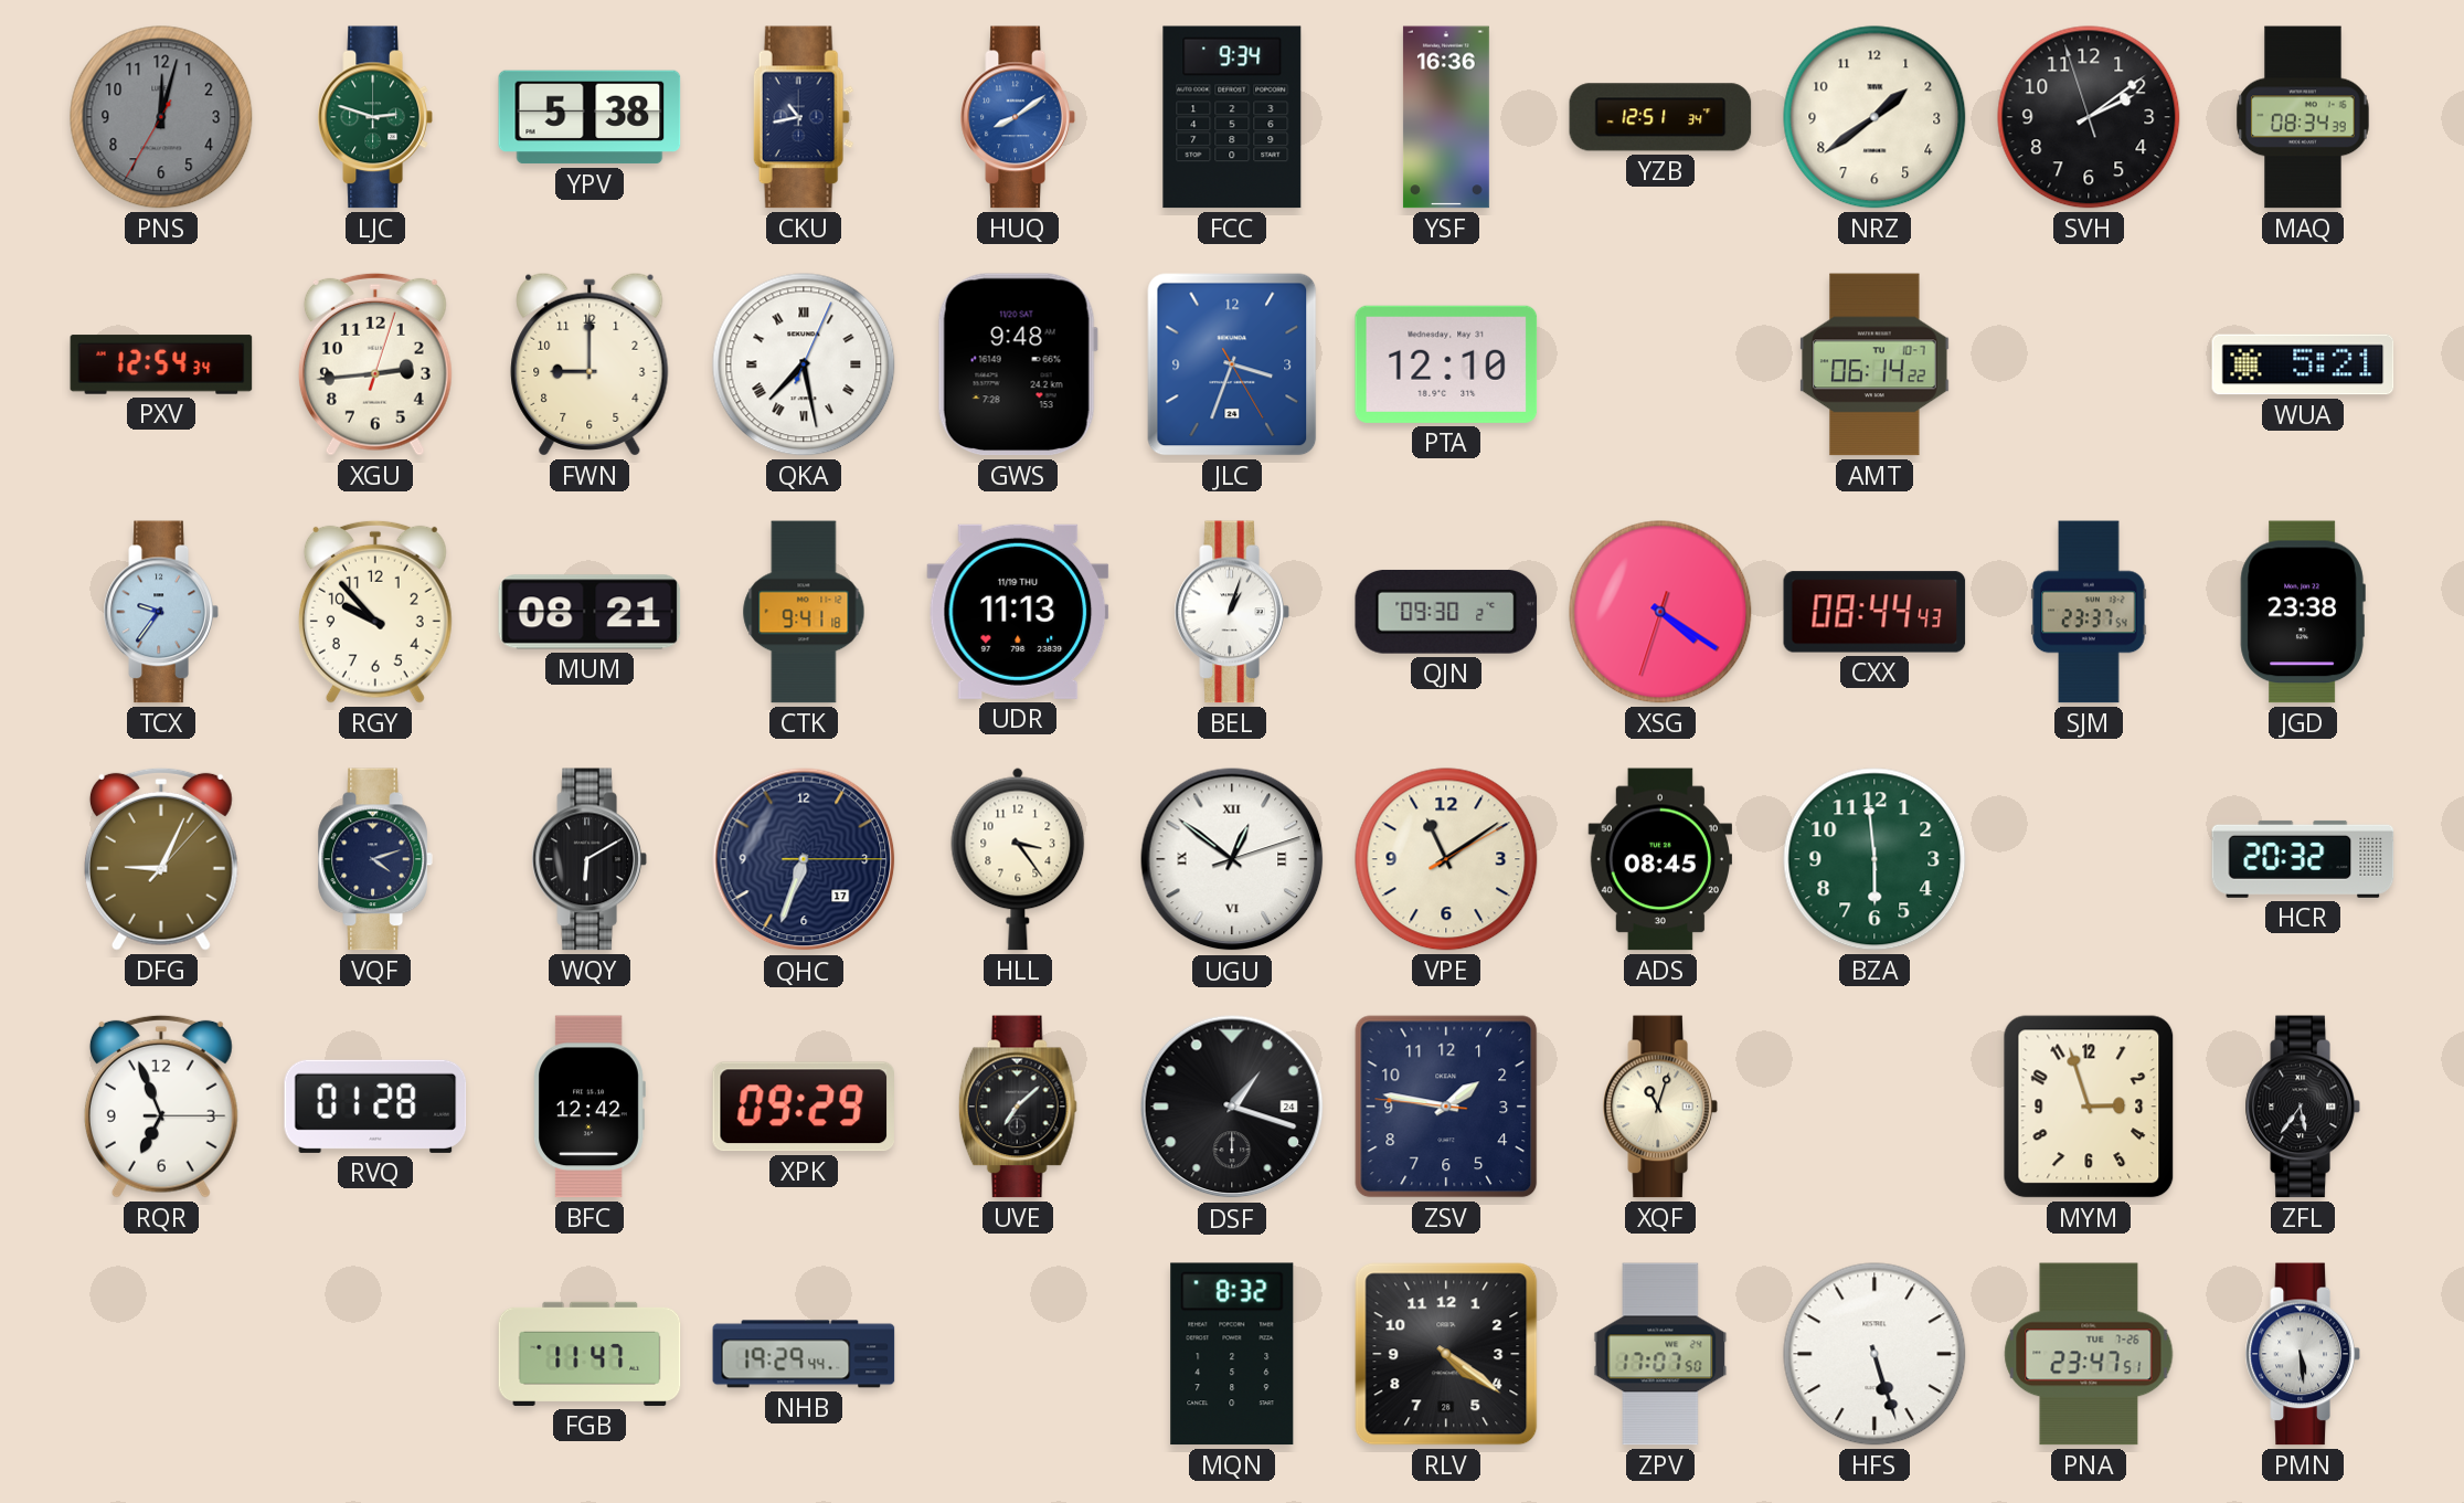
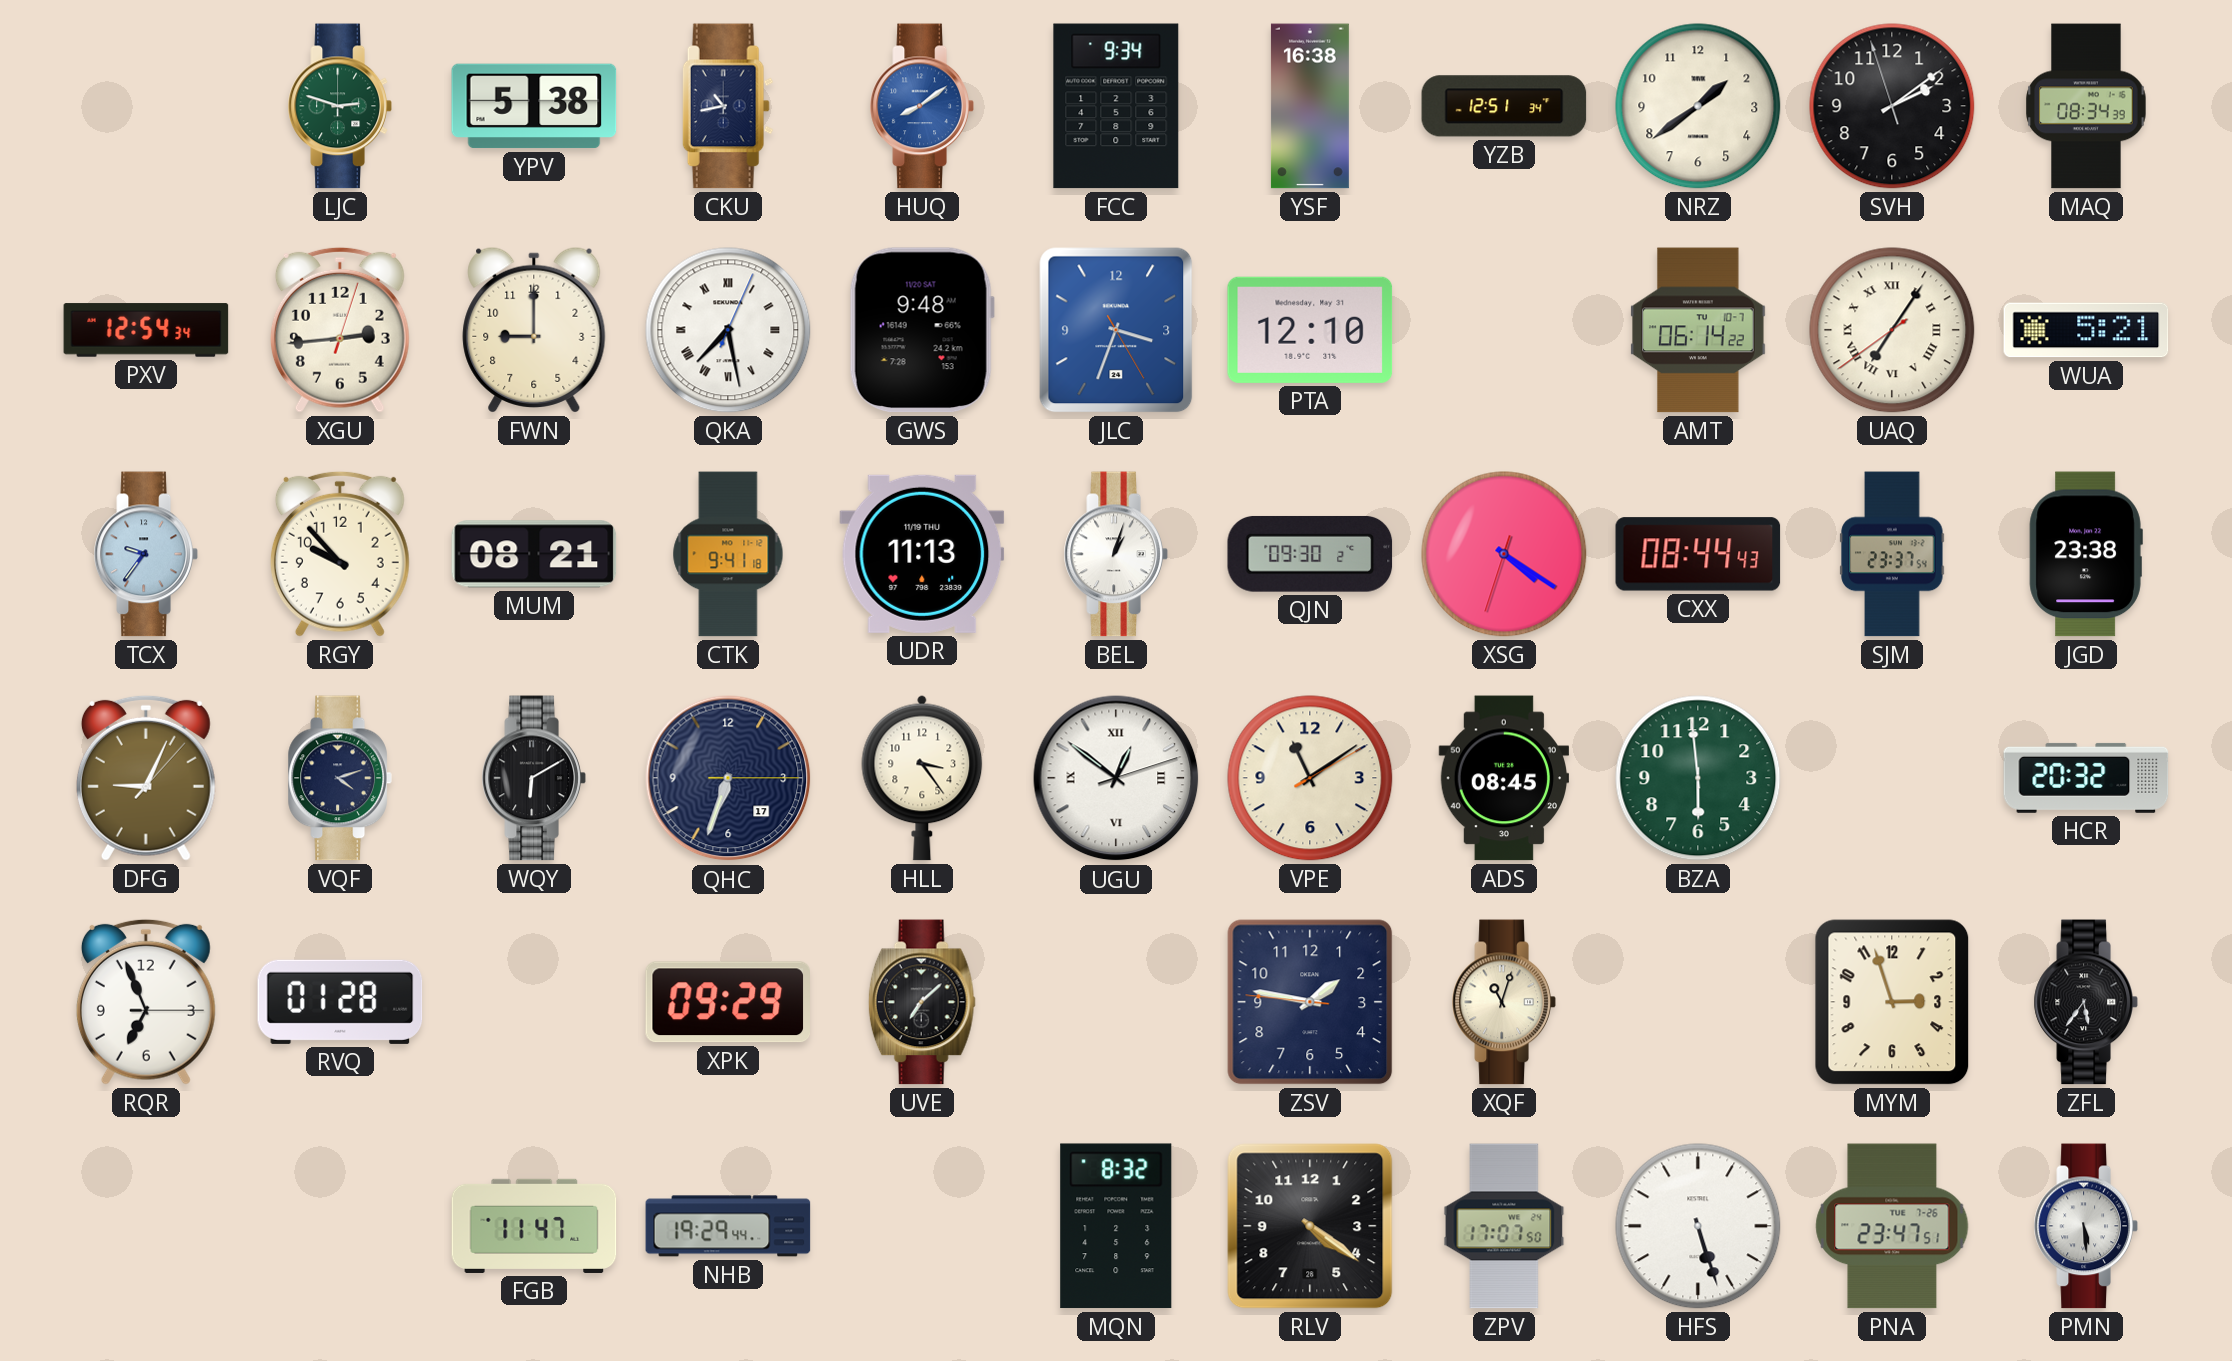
PNS: 12:02 -> none
YSF: 16:36 -> 16:38
UAQ: none -> 7:05
BFC: 12:42 -> none
DSF: 1:18 -> none
